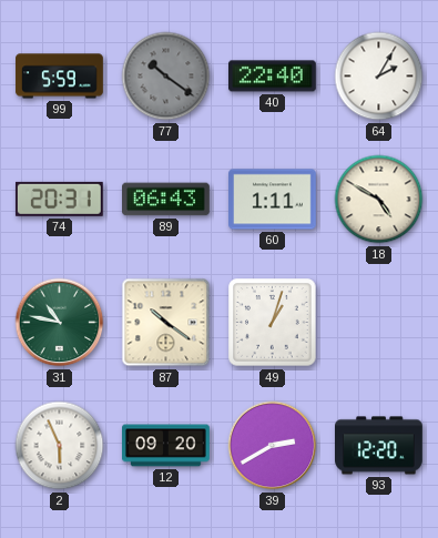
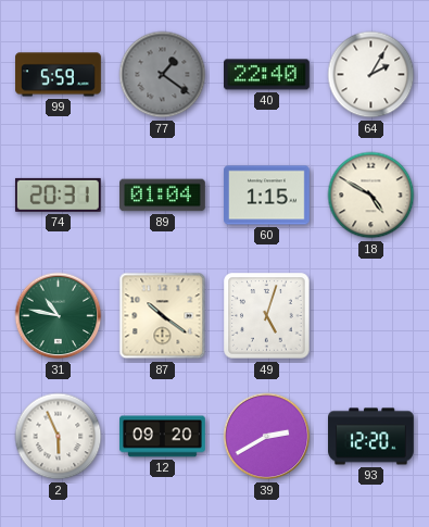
77: 10:21 -> 1:21
89: 06:43 -> 01:04
60: 1:11 -> 1:15
49: 1:03 -> 5:03
